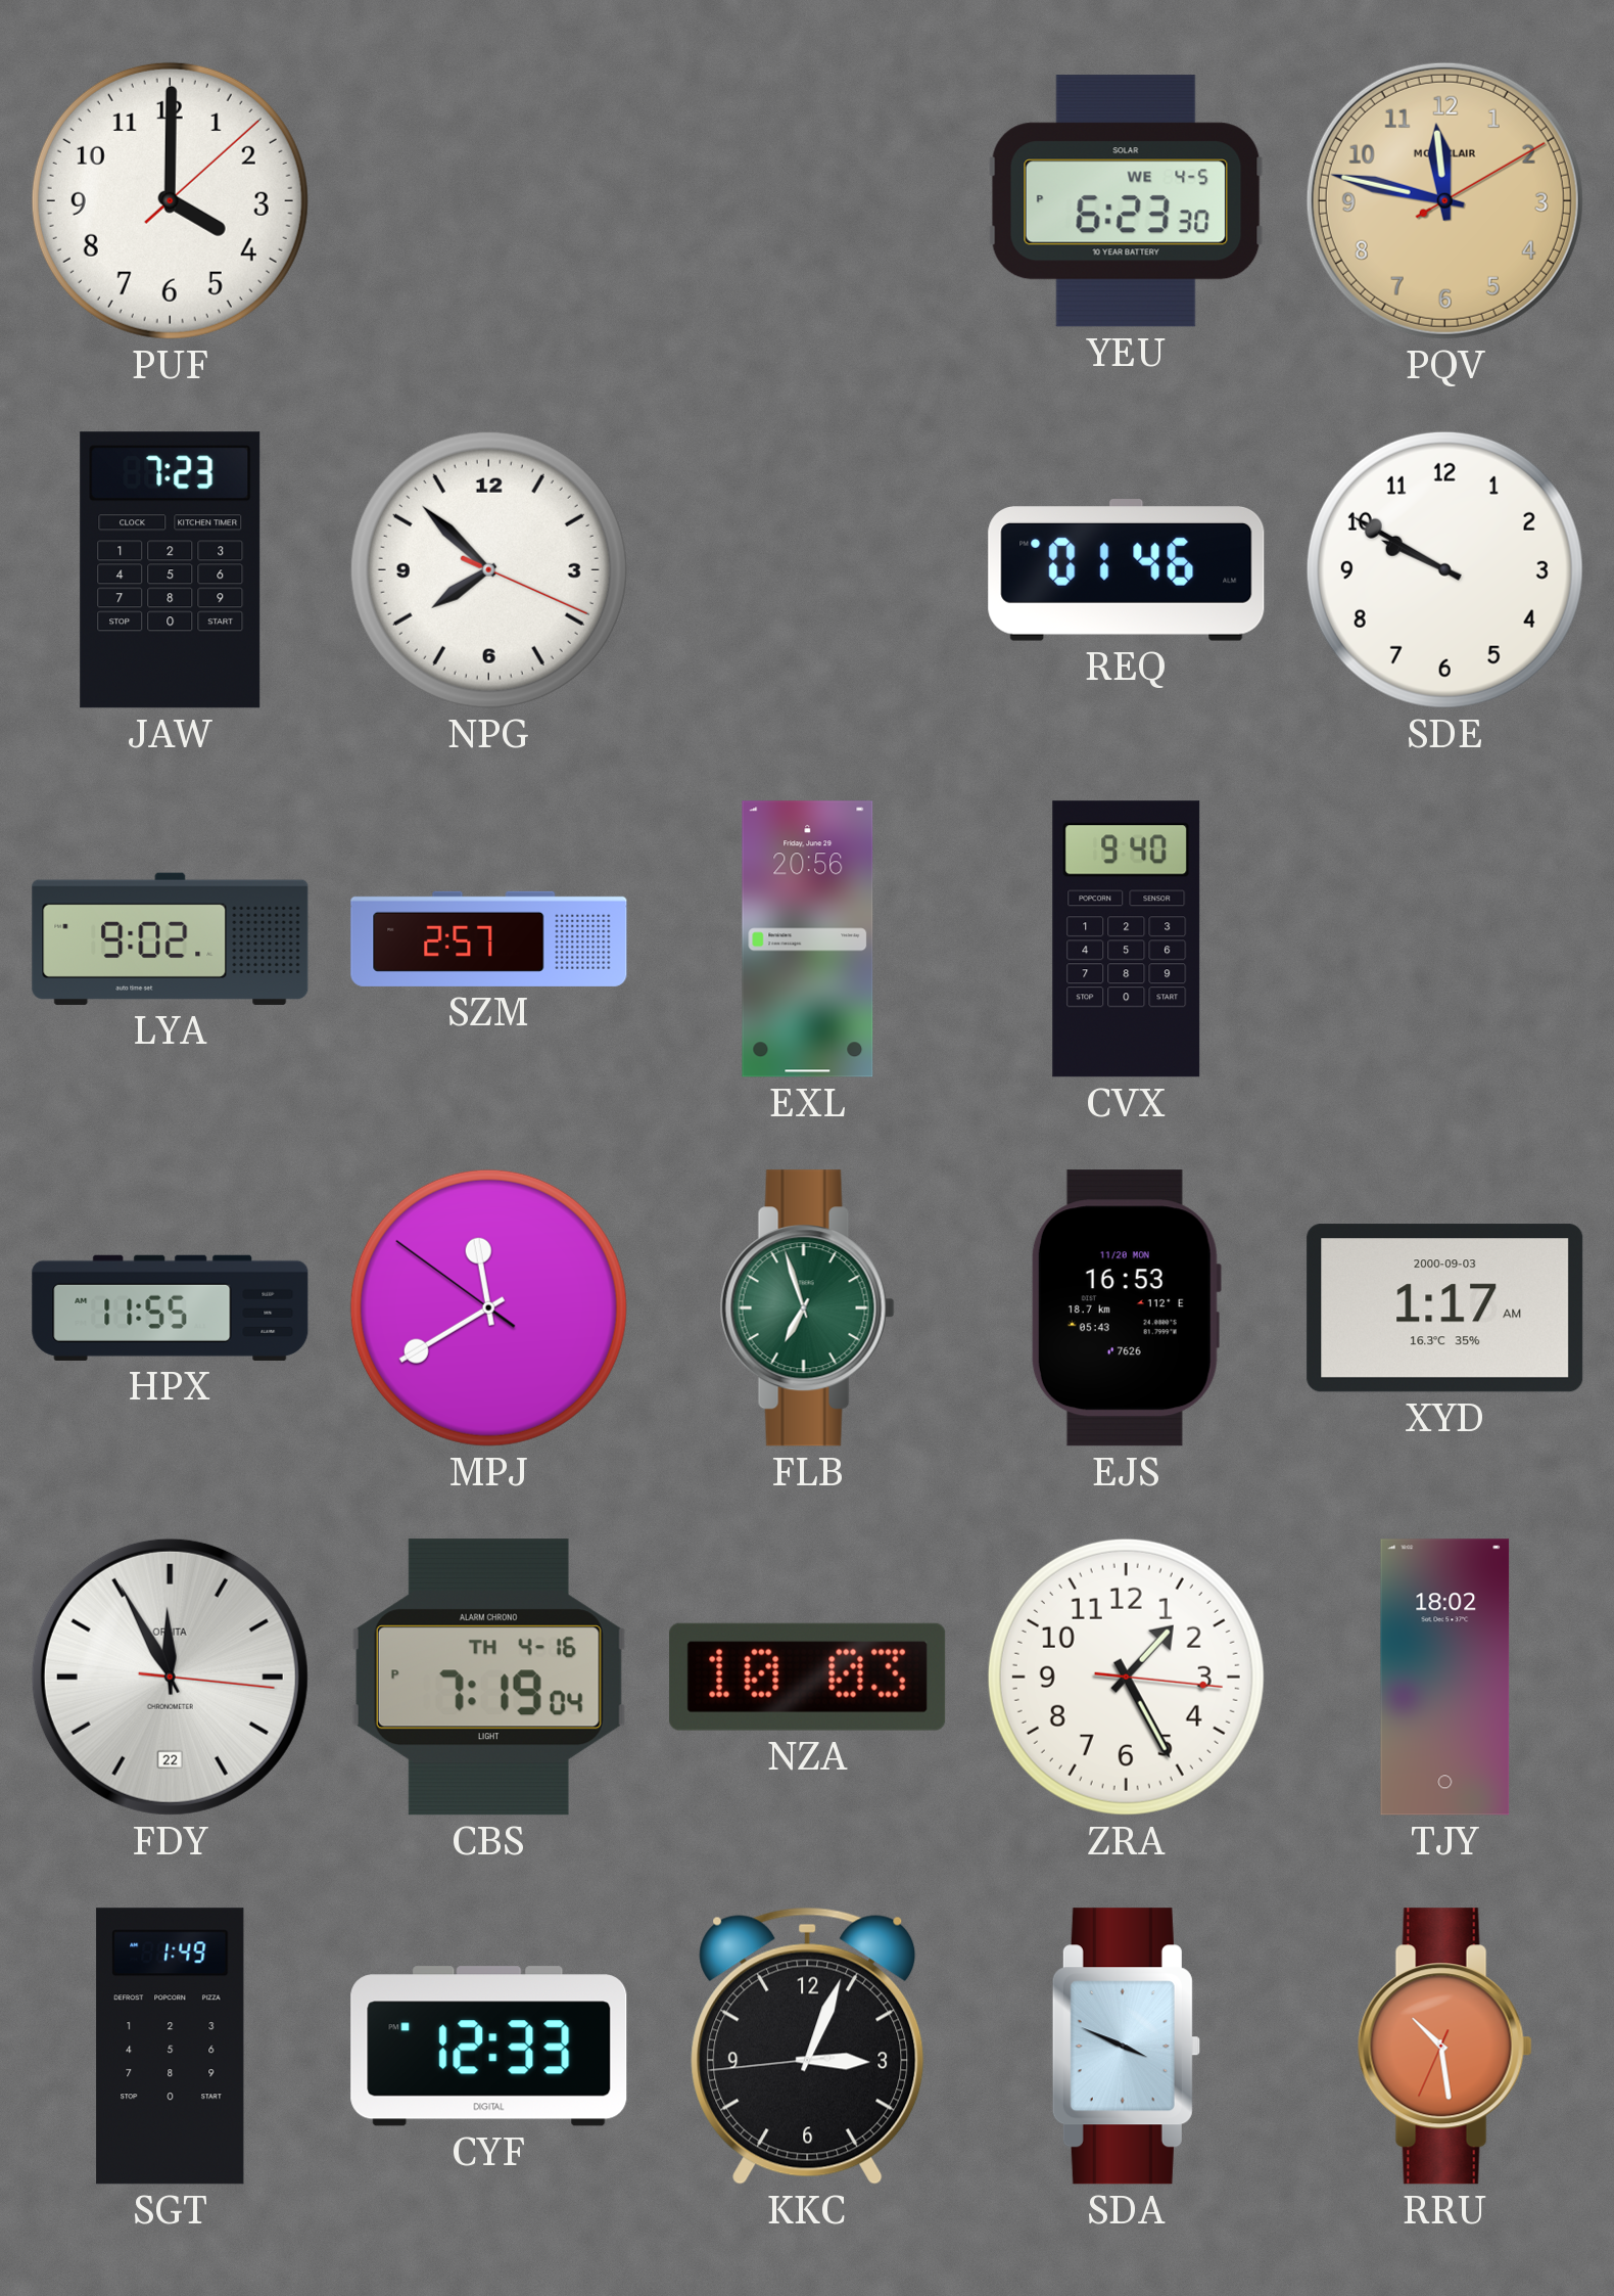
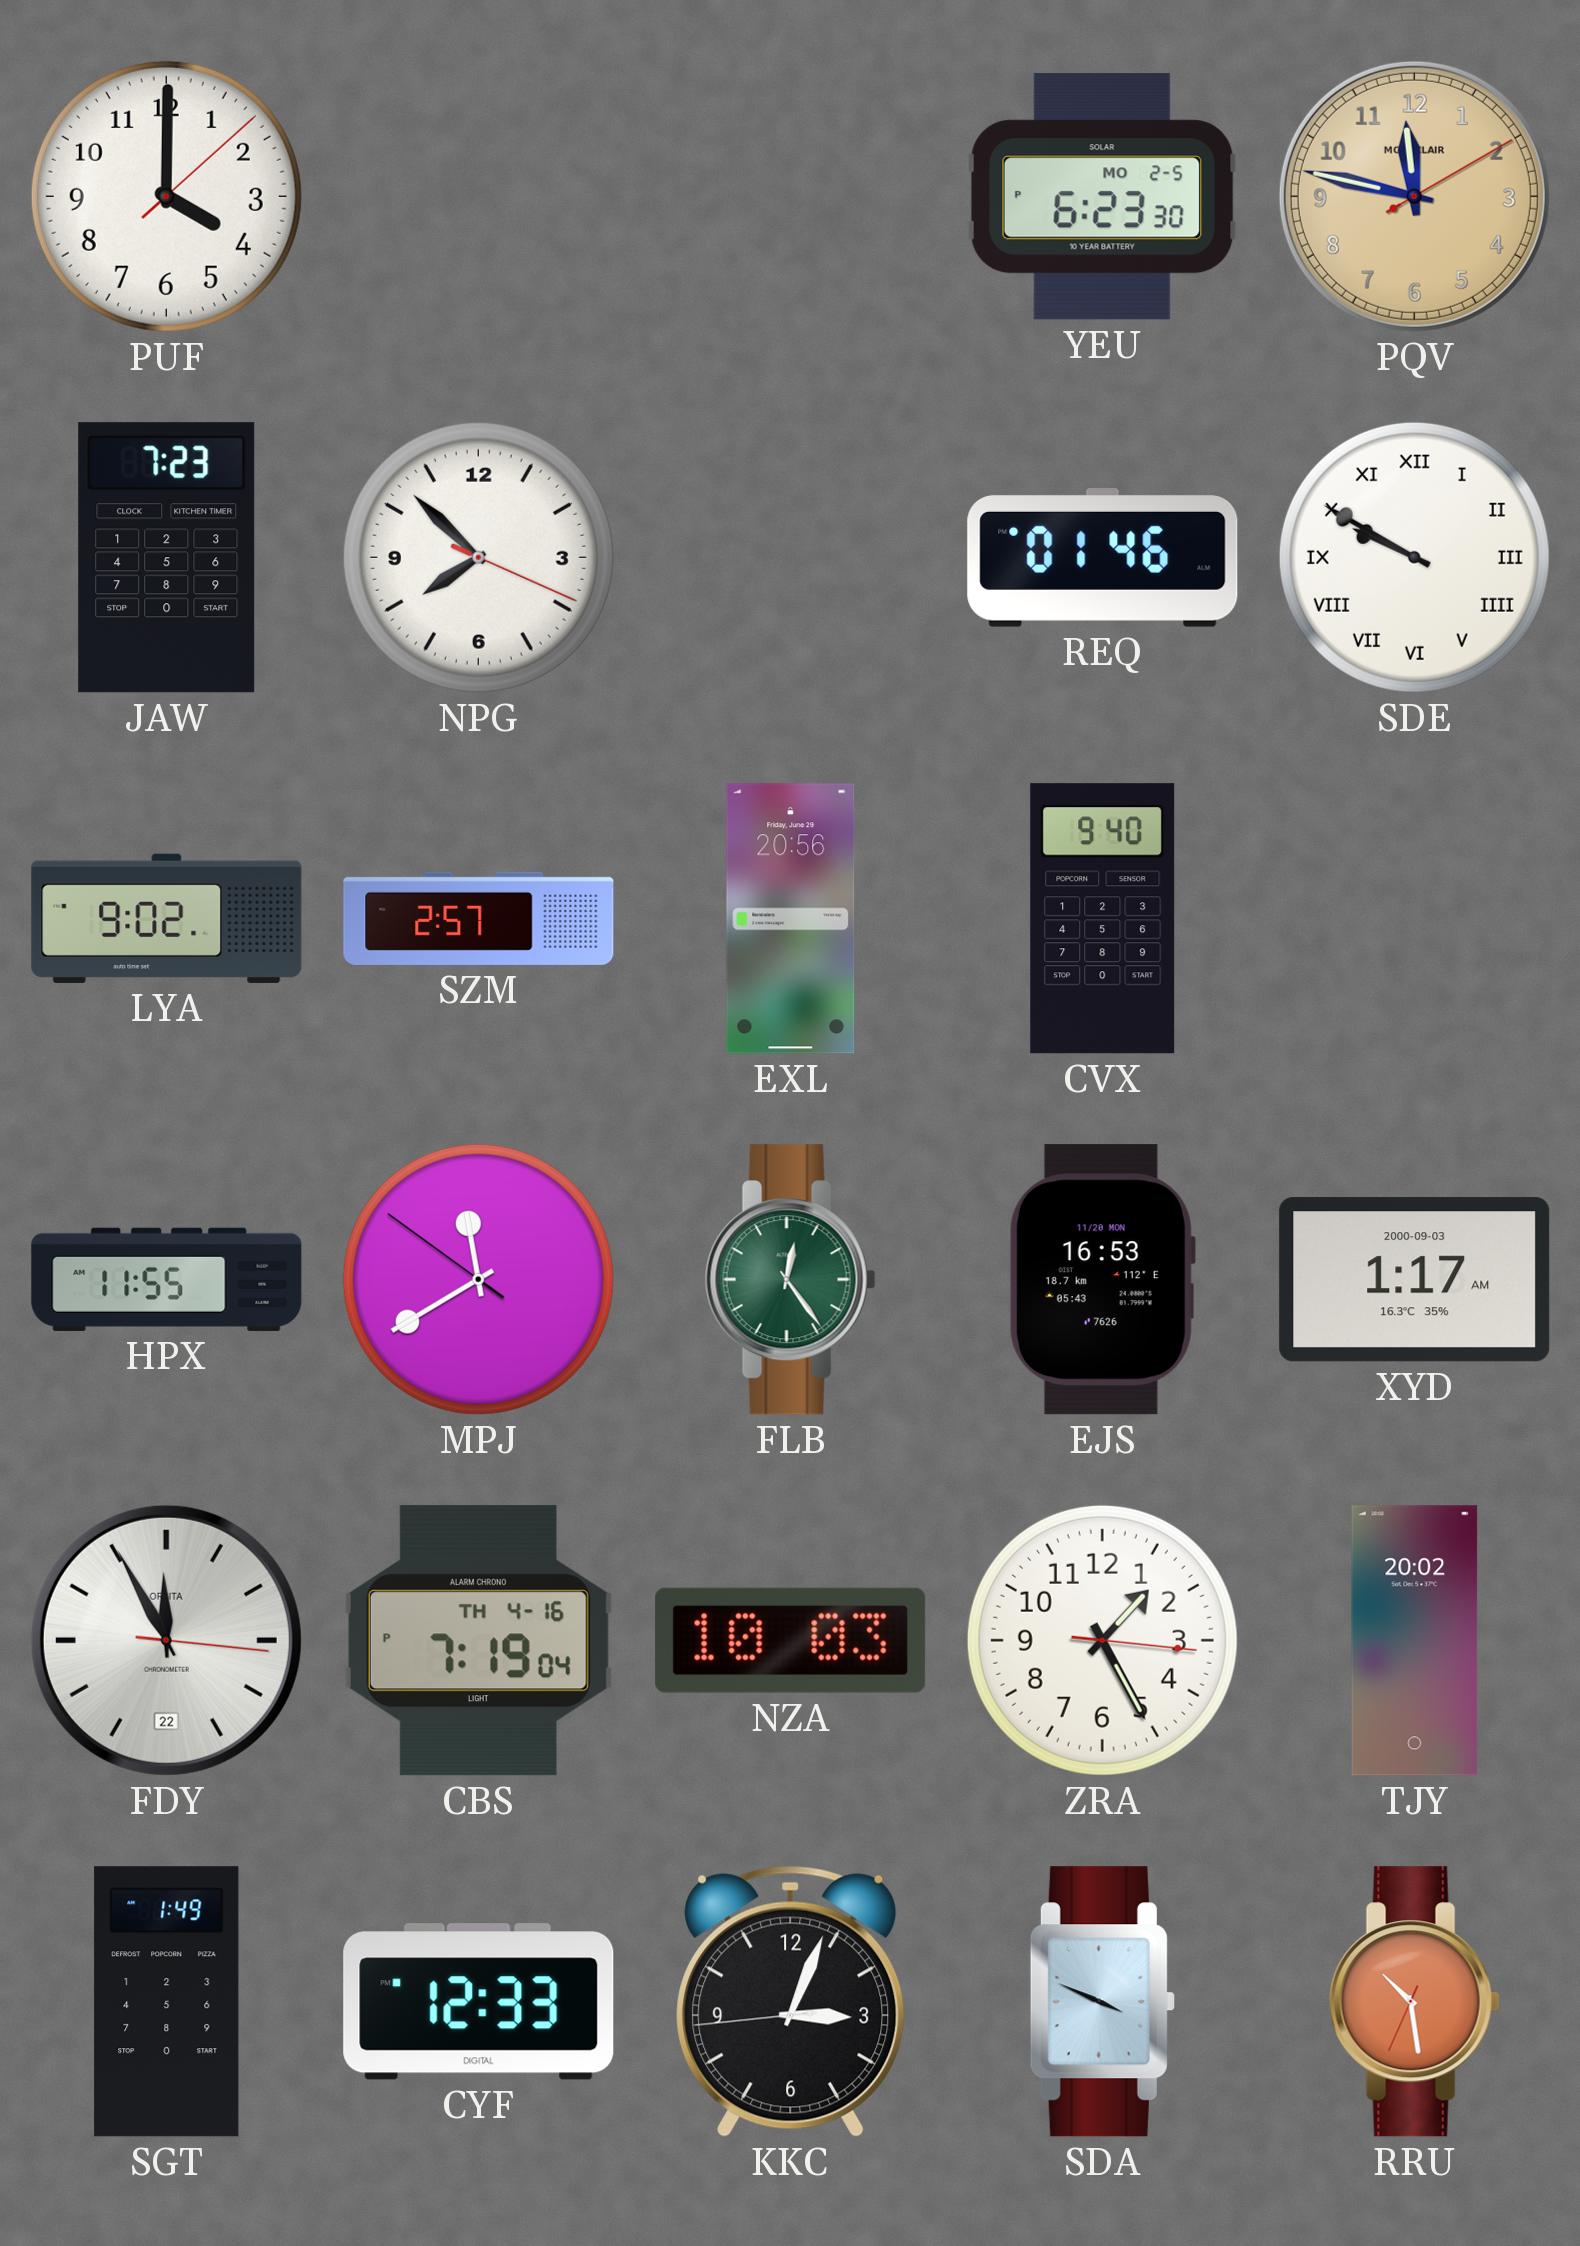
YEU date: WE 4-5 -> MO 2-5
SDE numerals: Arabic -> Roman
FLB: 6:57 -> 12:24
TJY: 18:02 -> 20:02
